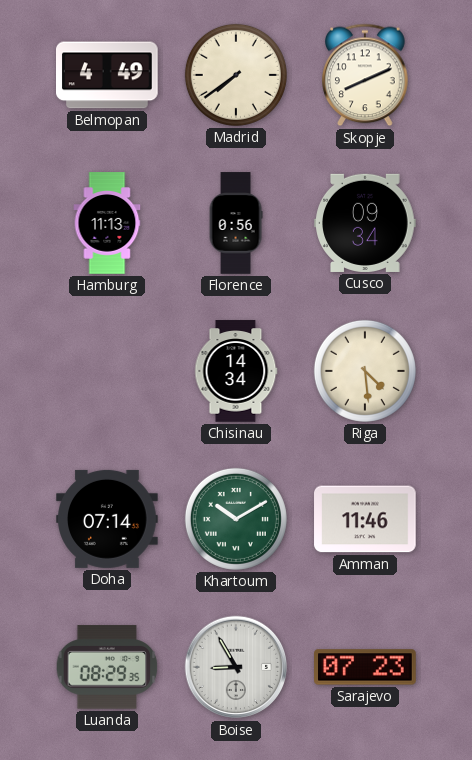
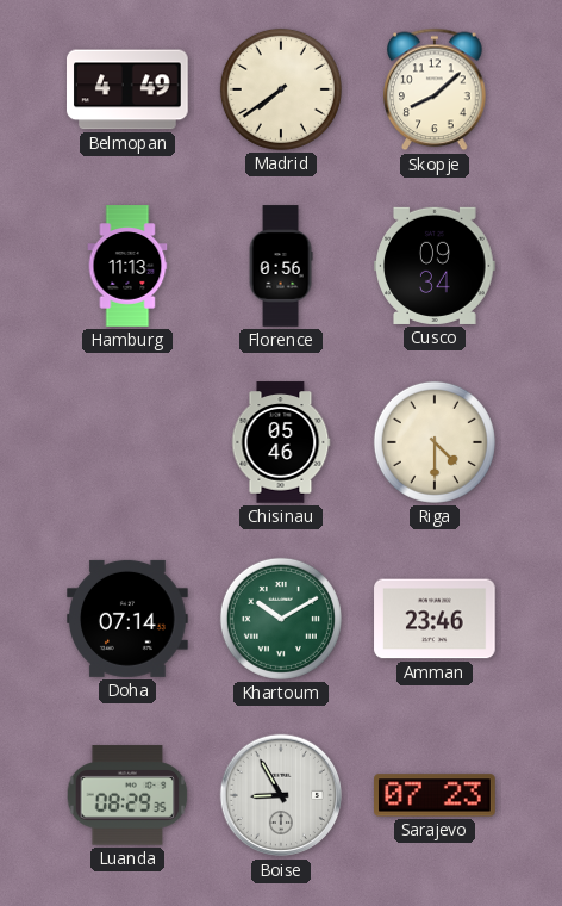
Skopje: 8:11 -> 8:08
Chisinau: 14:34 -> 05:46
Riga: 4:29 -> 4:30
Amman: 11:46 -> 23:46
